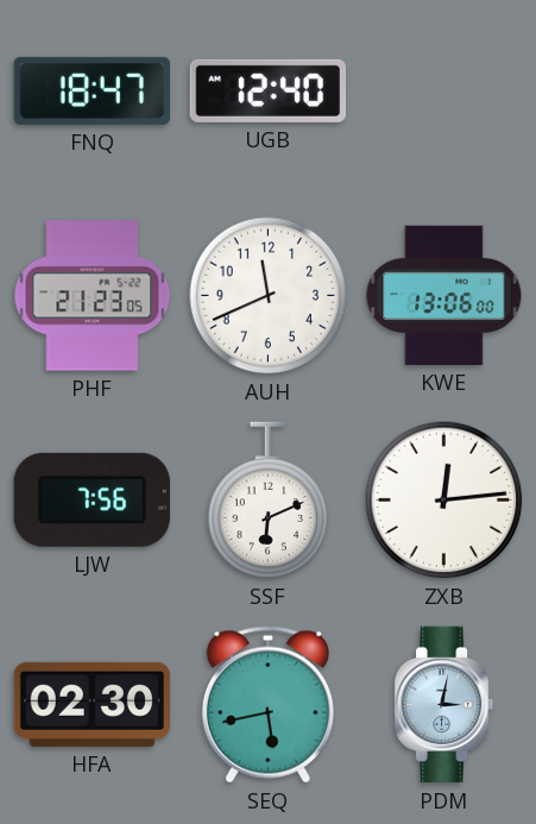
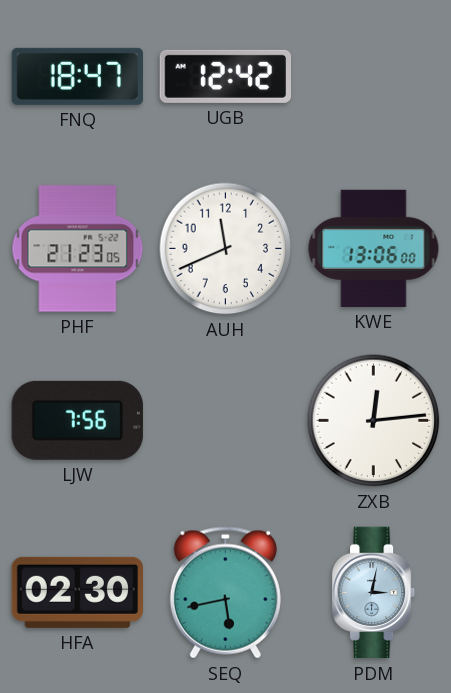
UGB: 12:40 -> 12:42
SSF: 6:11 -> none
